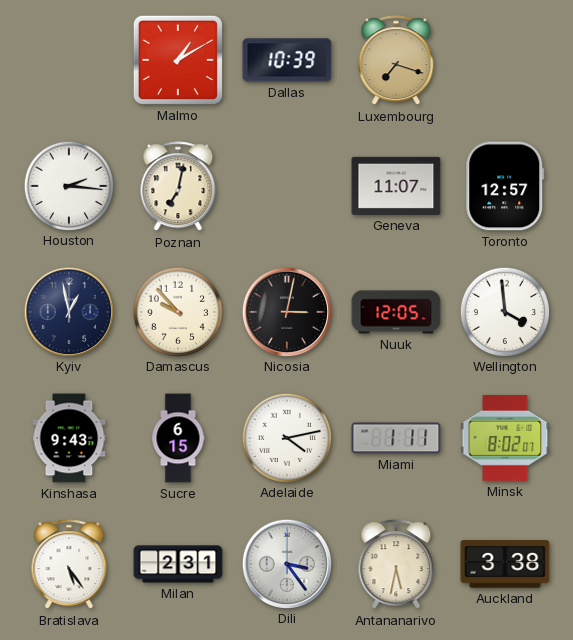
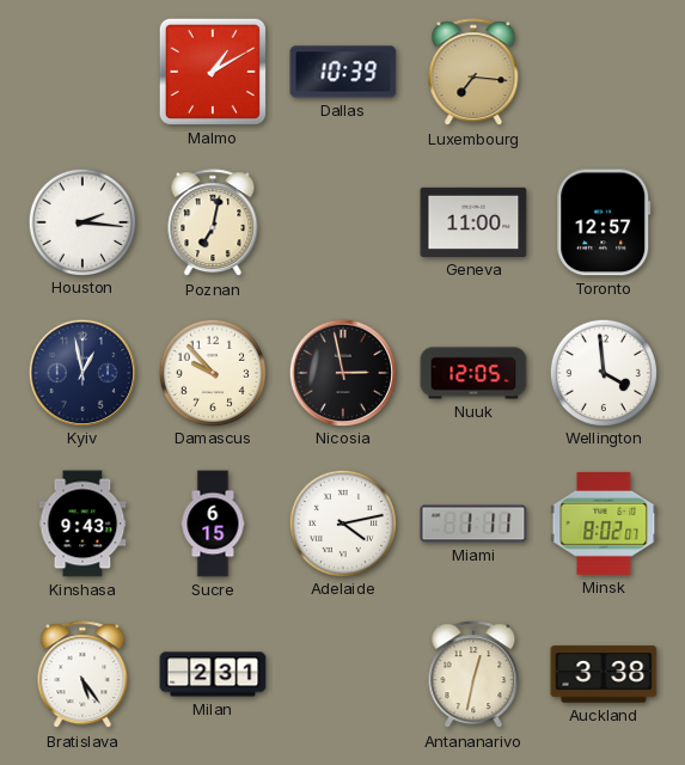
Luxembourg: 7:18 -> 7:16
Geneva: 11:07 -> 11:00
Nicosia: 3:02 -> 2:58
Dili: 3:24 -> none
Antananarivo: 5:32 -> 12:32
